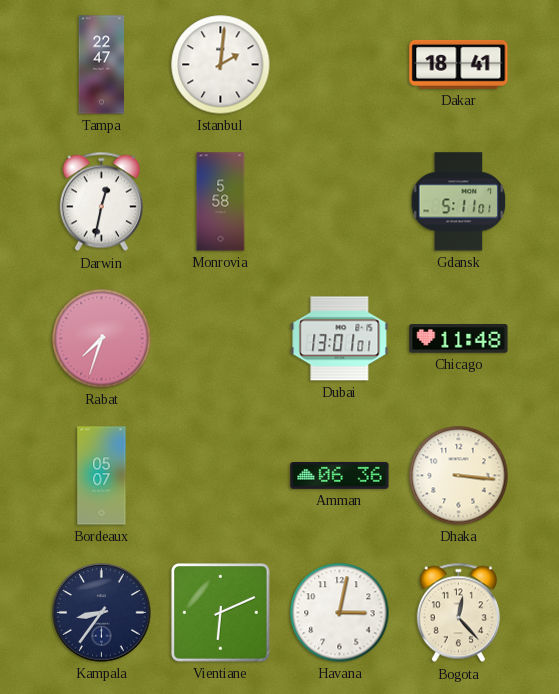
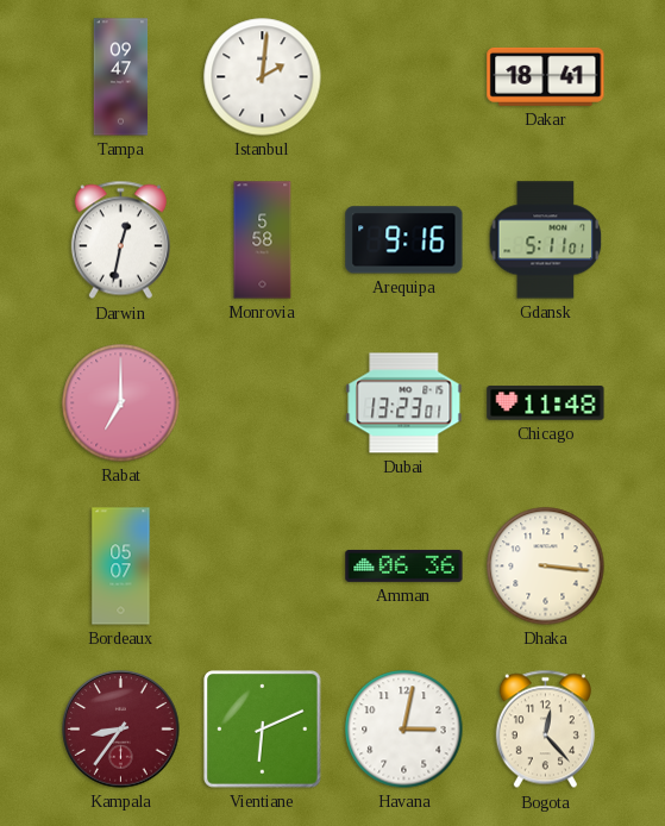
Tampa: 22:47 -> 09:47
Arequipa: none -> 9:16
Rabat: 7:33 -> 7:00
Dubai: 13:01 -> 13:23
Kampala dial: navy -> burgundy
